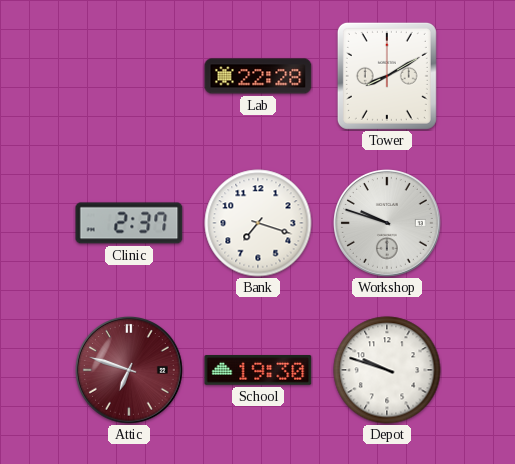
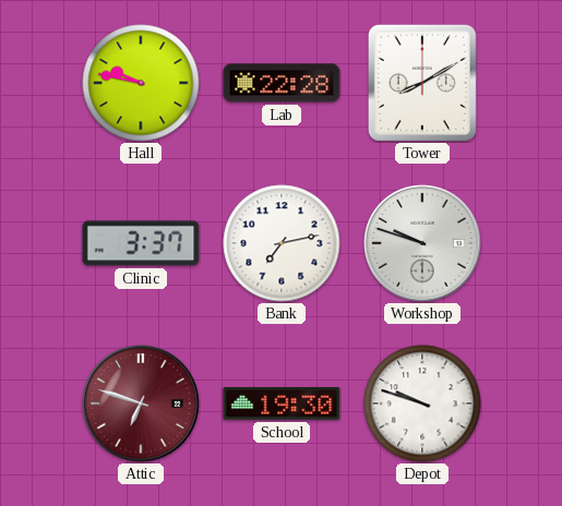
Hall: none -> 9:47
Clinic: 2:37 -> 3:37
Bank: 7:18 -> 7:13
